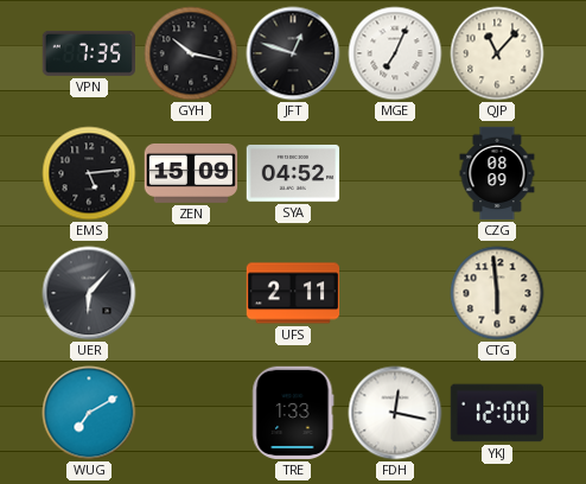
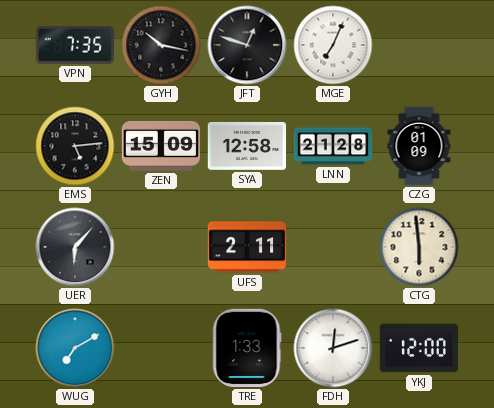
QJP: 11:07 -> none
SYA: 04:52 -> 12:58
LNN: none -> 21:28
CZG: 08:09 -> 01:09
FDH: 12:17 -> 12:12
